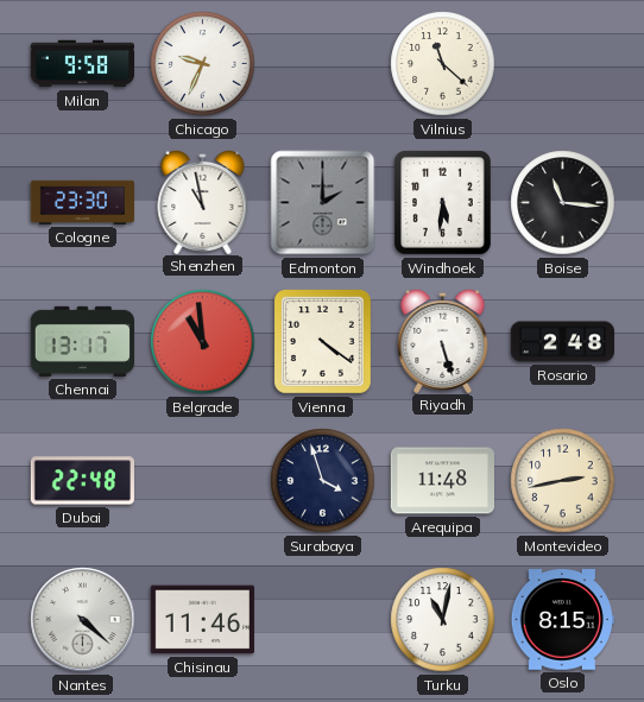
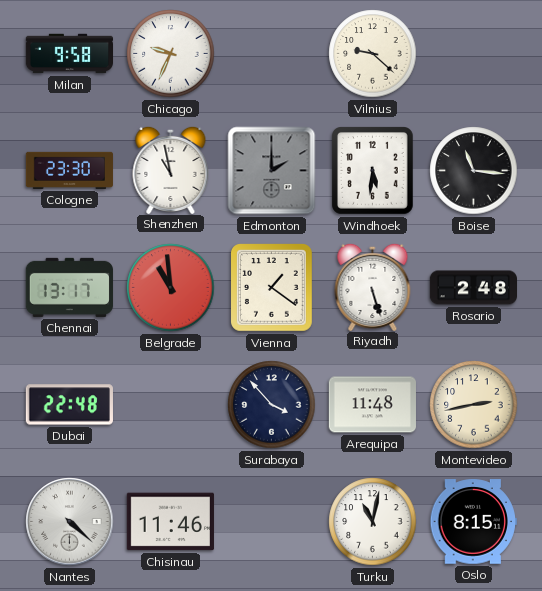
Vilnius: 11:22 -> 9:22
Vienna: 4:21 -> 1:21
Surabaya: 3:57 -> 3:53
